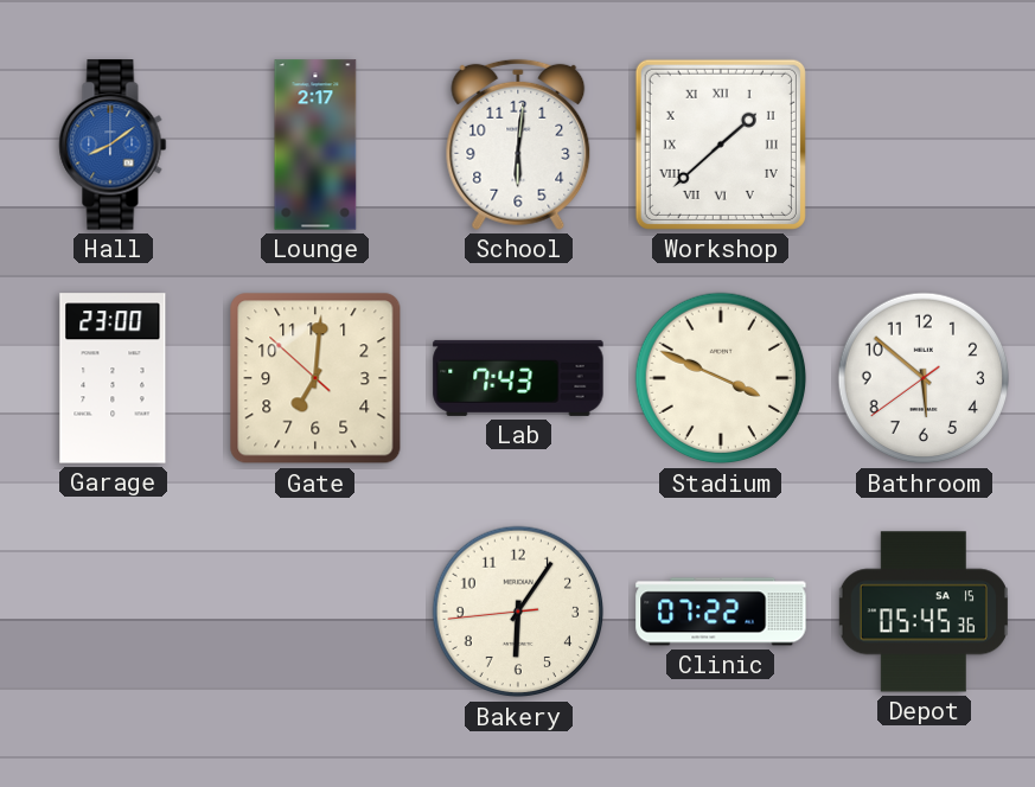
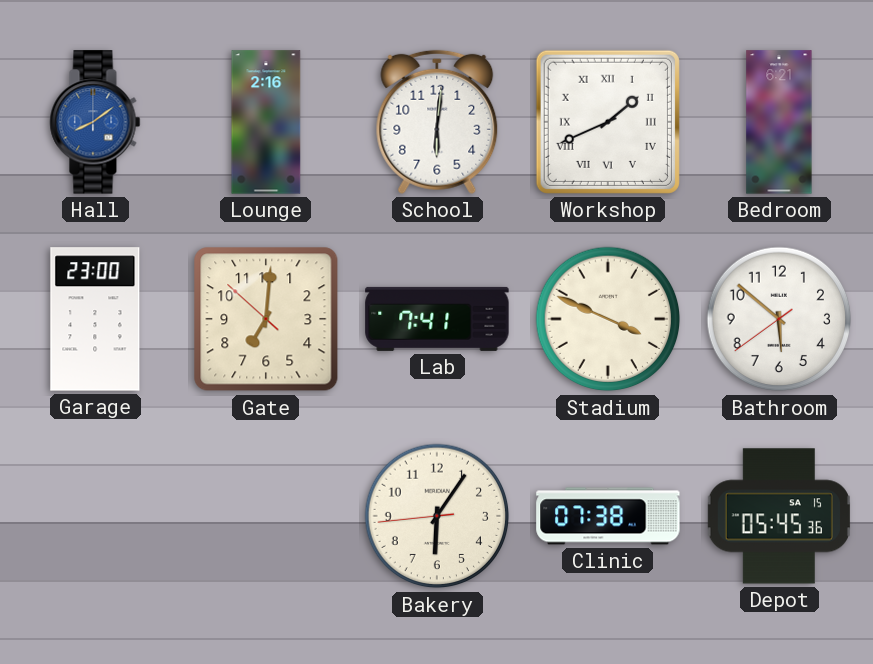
Lounge: 2:17 -> 2:16
Workshop: 1:38 -> 1:41
Bedroom: none -> 6:21
Lab: 7:43 -> 7:41
Clinic: 07:22 -> 07:38
